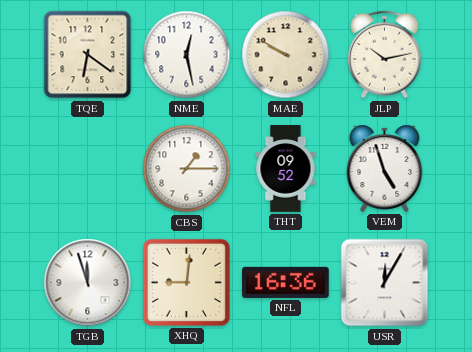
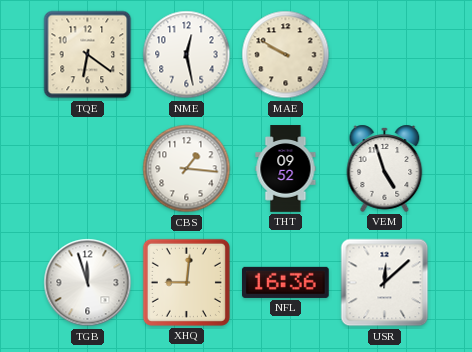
JLP: 10:13 -> none
CBS: 1:15 -> 1:16
USR: 12:05 -> 12:08
